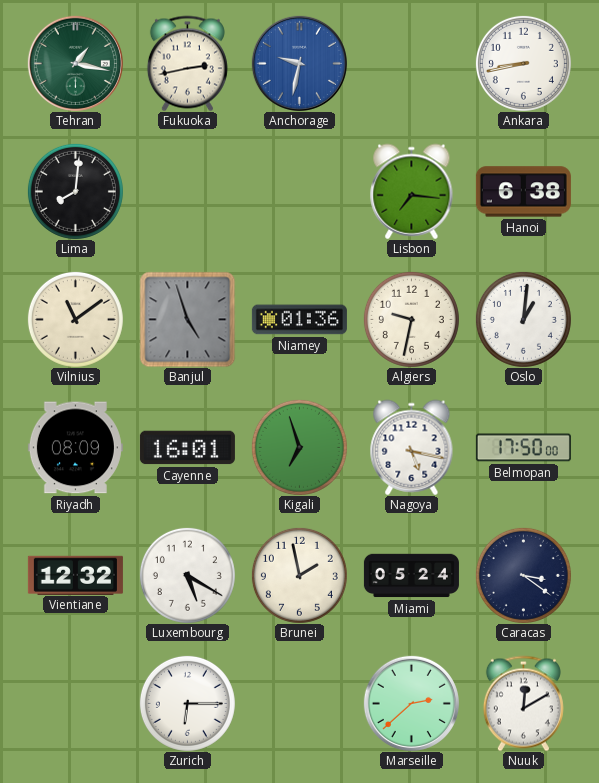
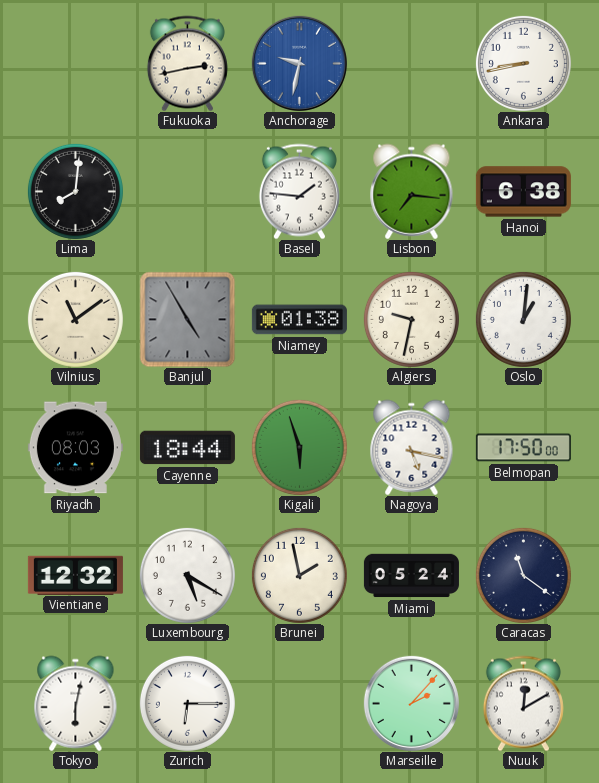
Tehran: 1:17 -> none
Basel: none -> 1:46
Banjul: 4:57 -> 4:55
Niamey: 01:36 -> 01:38
Riyadh: 08:09 -> 08:03
Cayenne: 16:01 -> 18:44
Kigali: 6:57 -> 5:57
Caracas: 3:21 -> 11:21
Tokyo: none -> 6:02
Marseille: 2:38 -> 2:07
